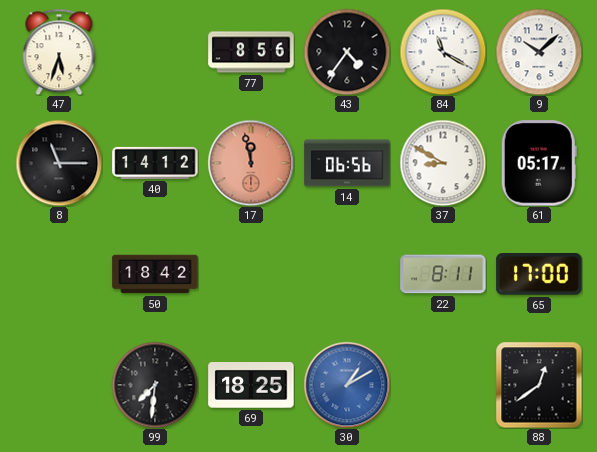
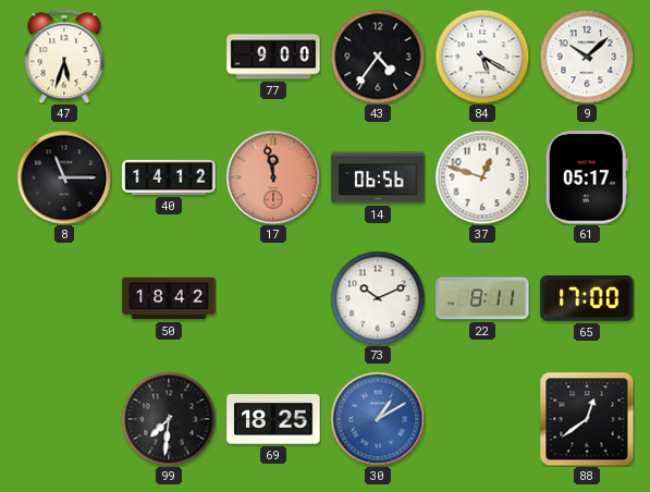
77: 8:56 -> 9:00
84: 11:20 -> 5:20
37: 8:50 -> 12:48
73: none -> 10:11
